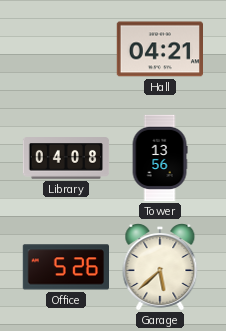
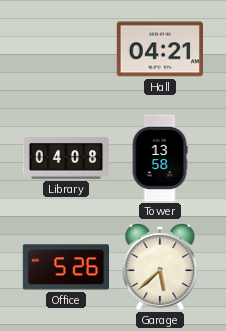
Tower: 13:56 -> 13:58
